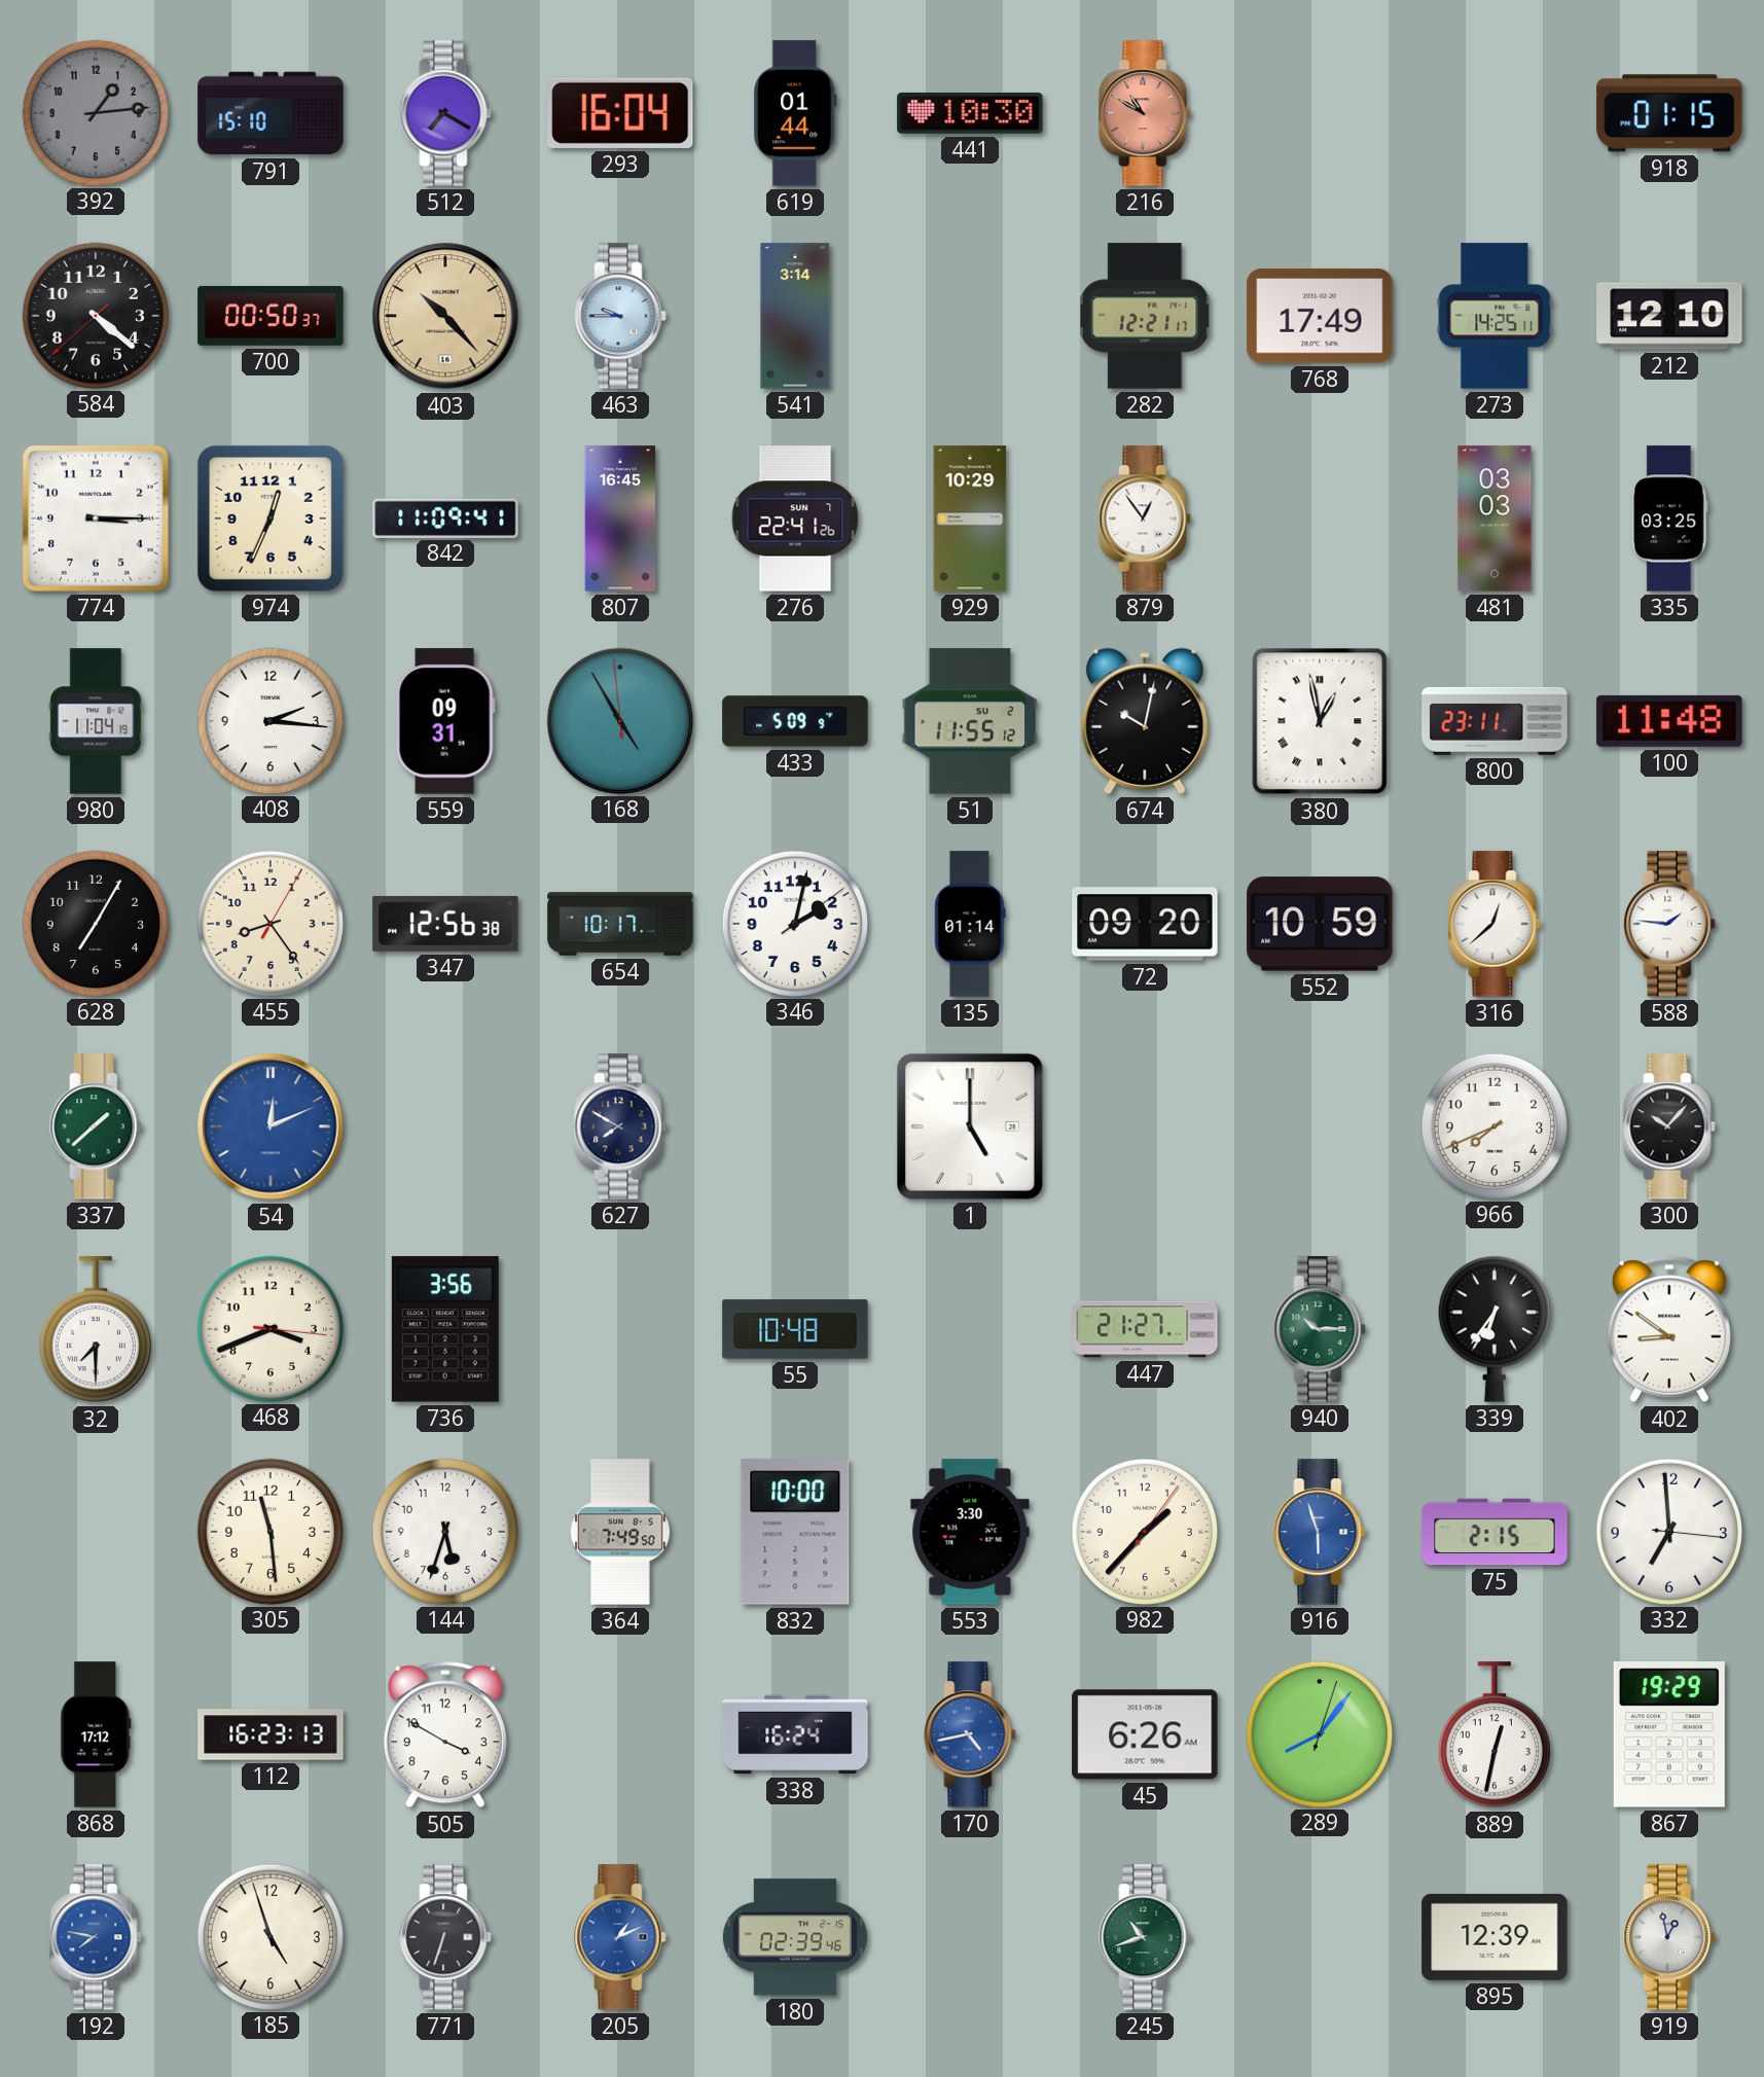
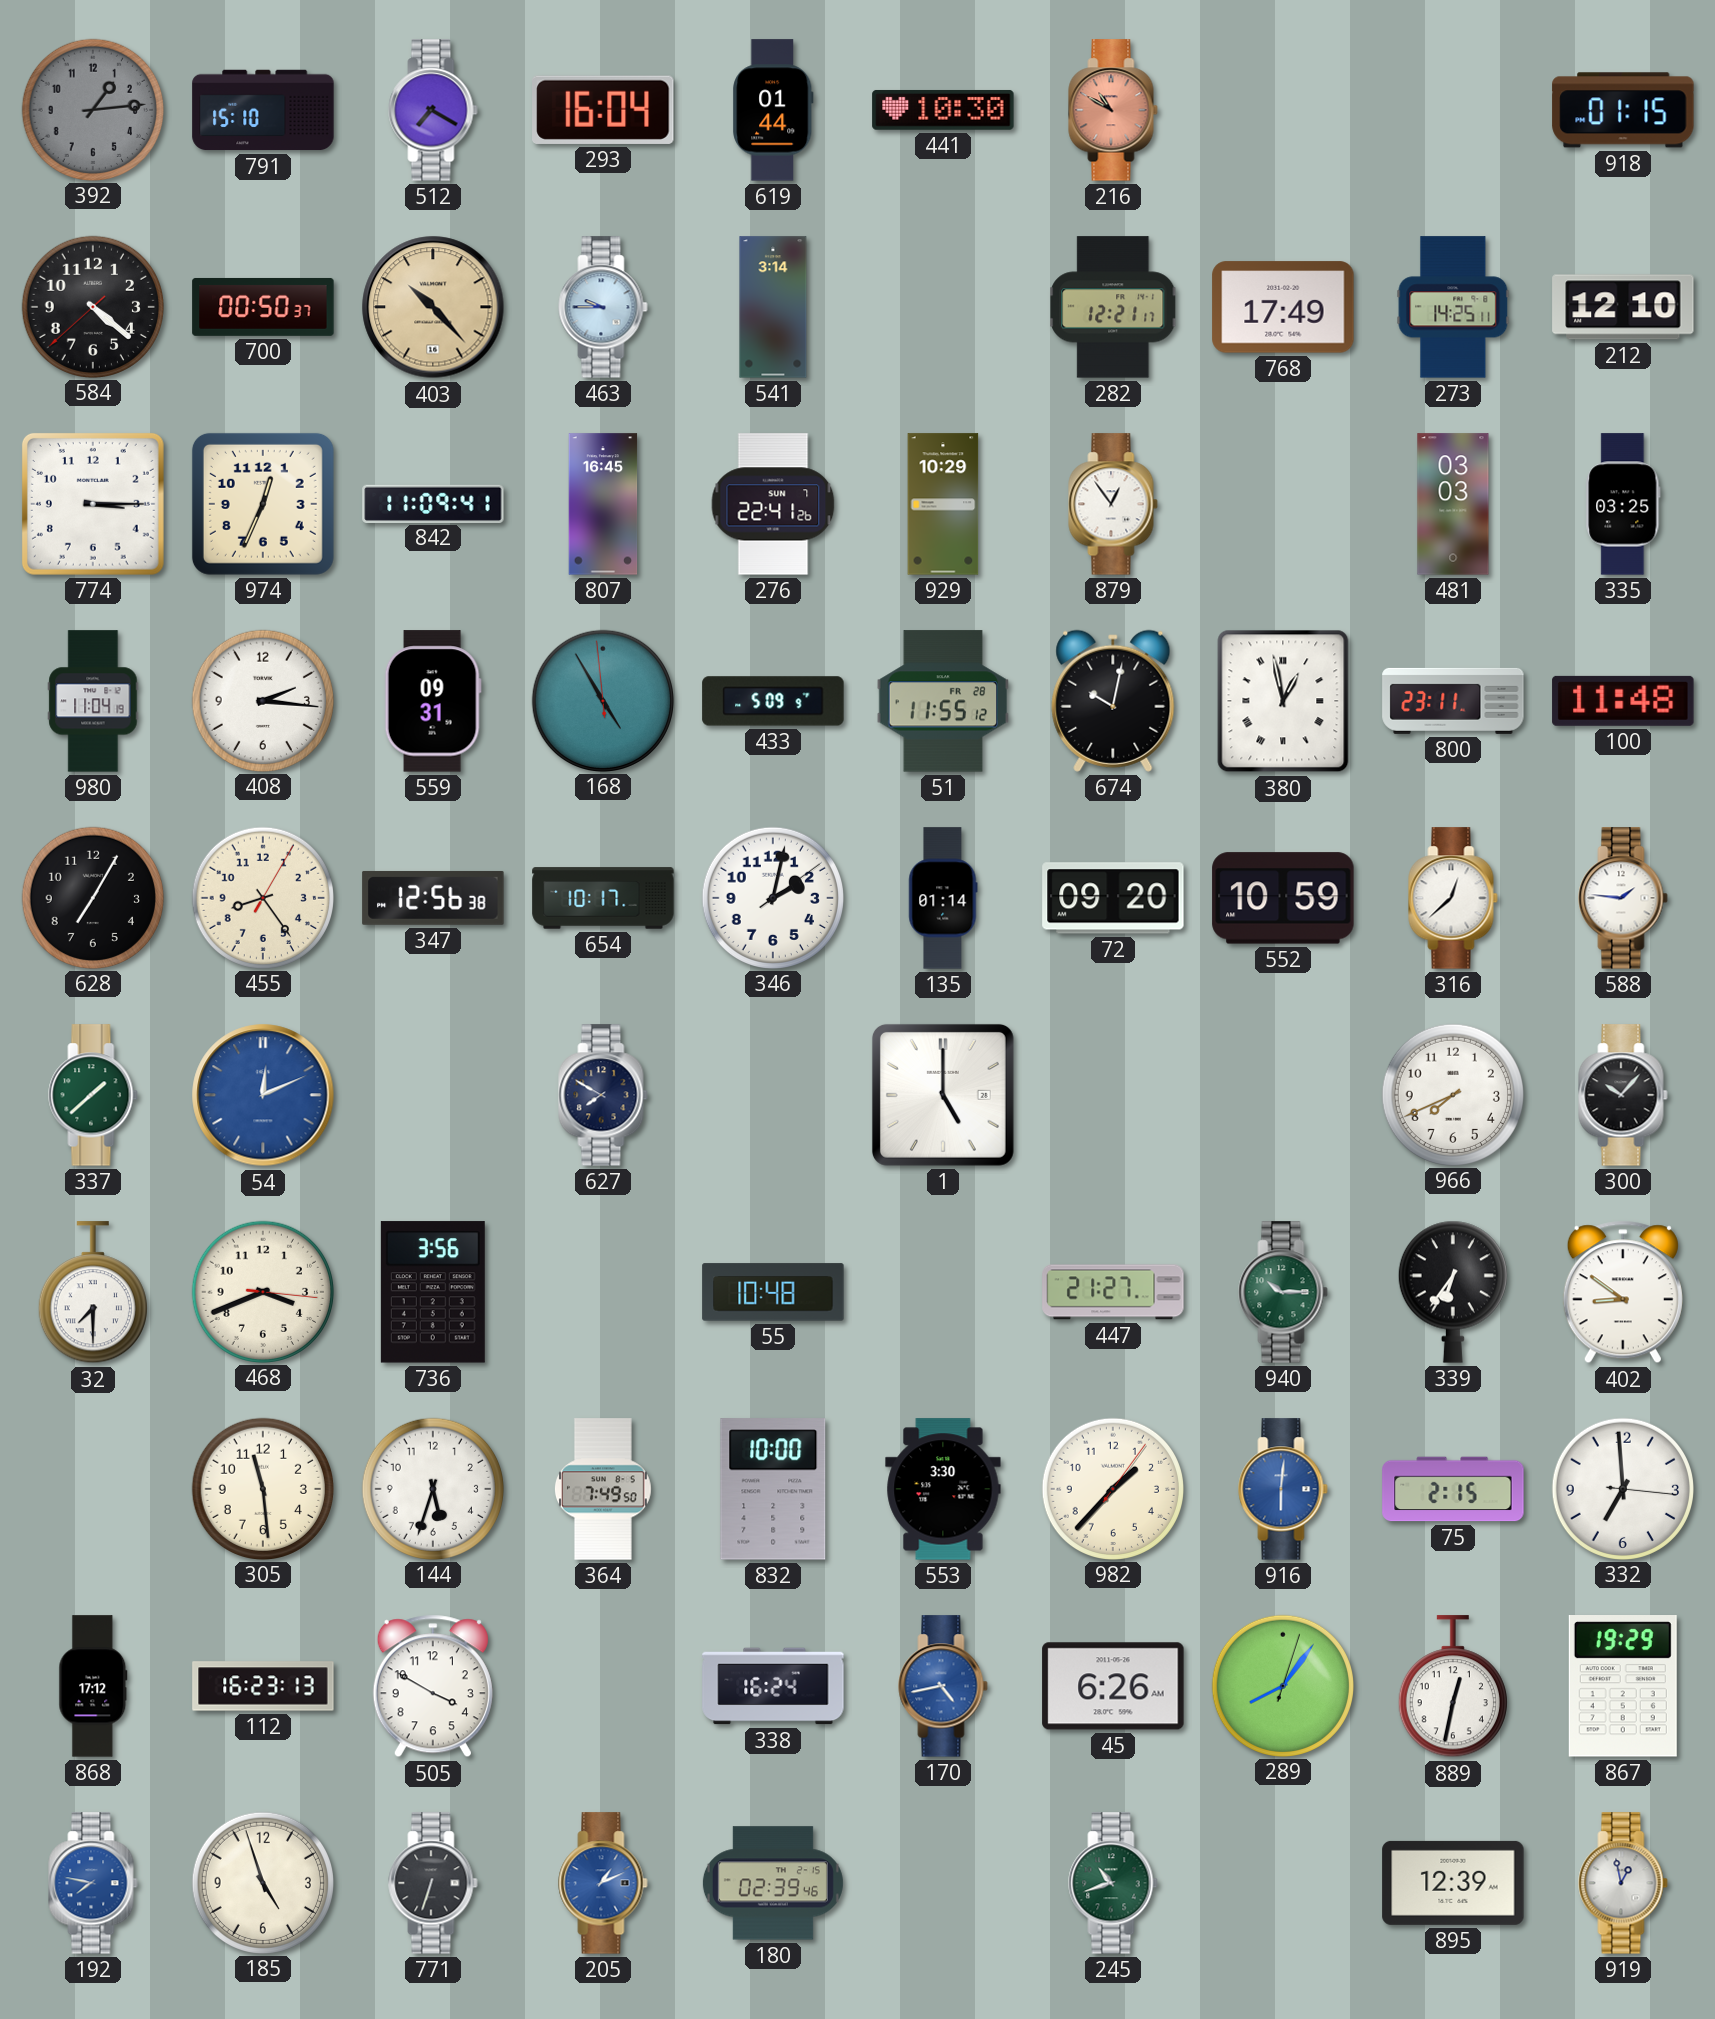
51 date: SU 2 -> FR 28
916: 5:57 -> 6:01
